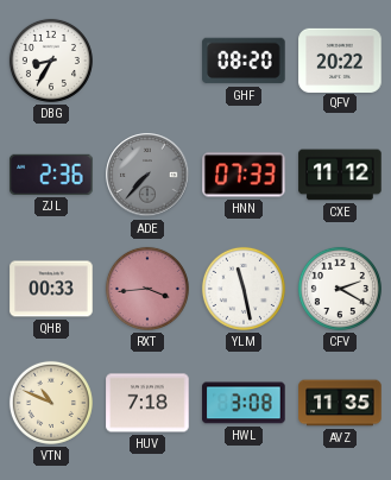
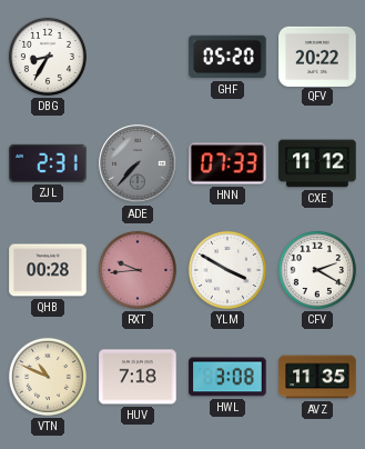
GHF: 08:20 -> 05:20
ZJL: 2:36 -> 2:31
QHB: 00:33 -> 00:28
RXT: 3:44 -> 9:44
YLM: 11:28 -> 3:50
